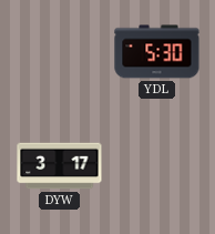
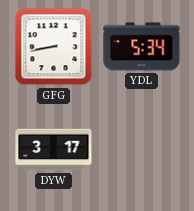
GFG: none -> 8:43
YDL: 5:30 -> 5:34
